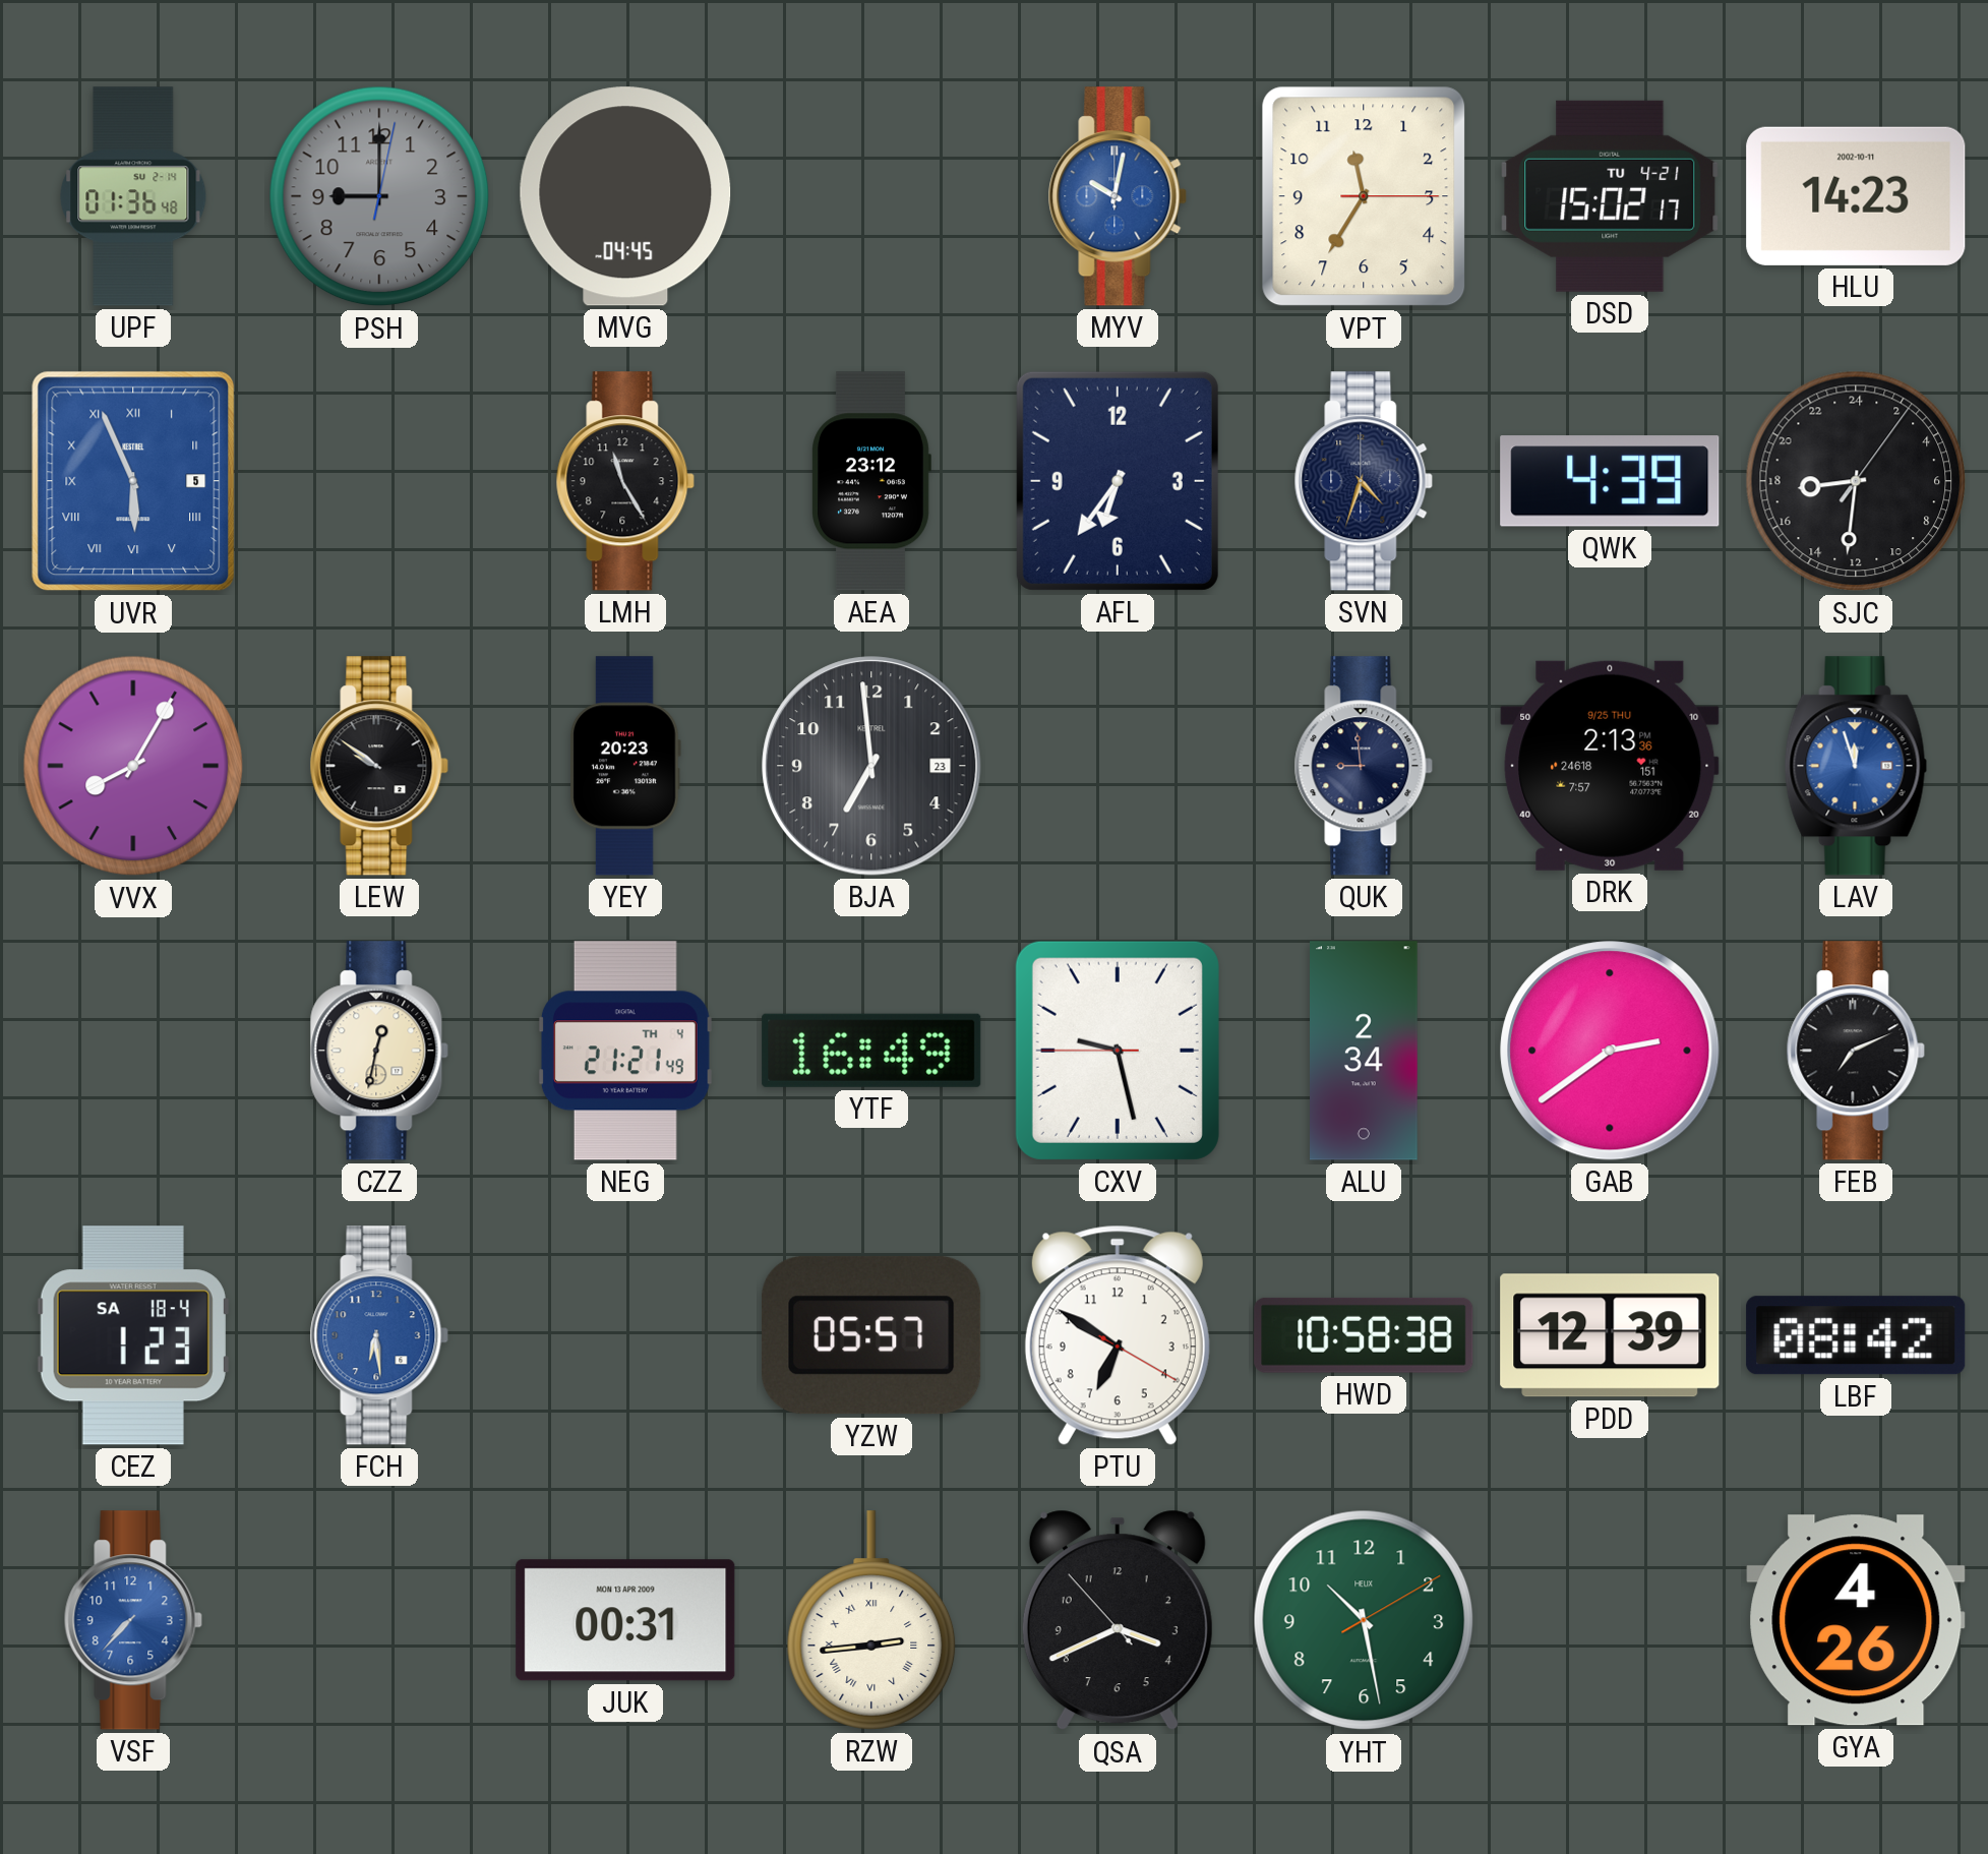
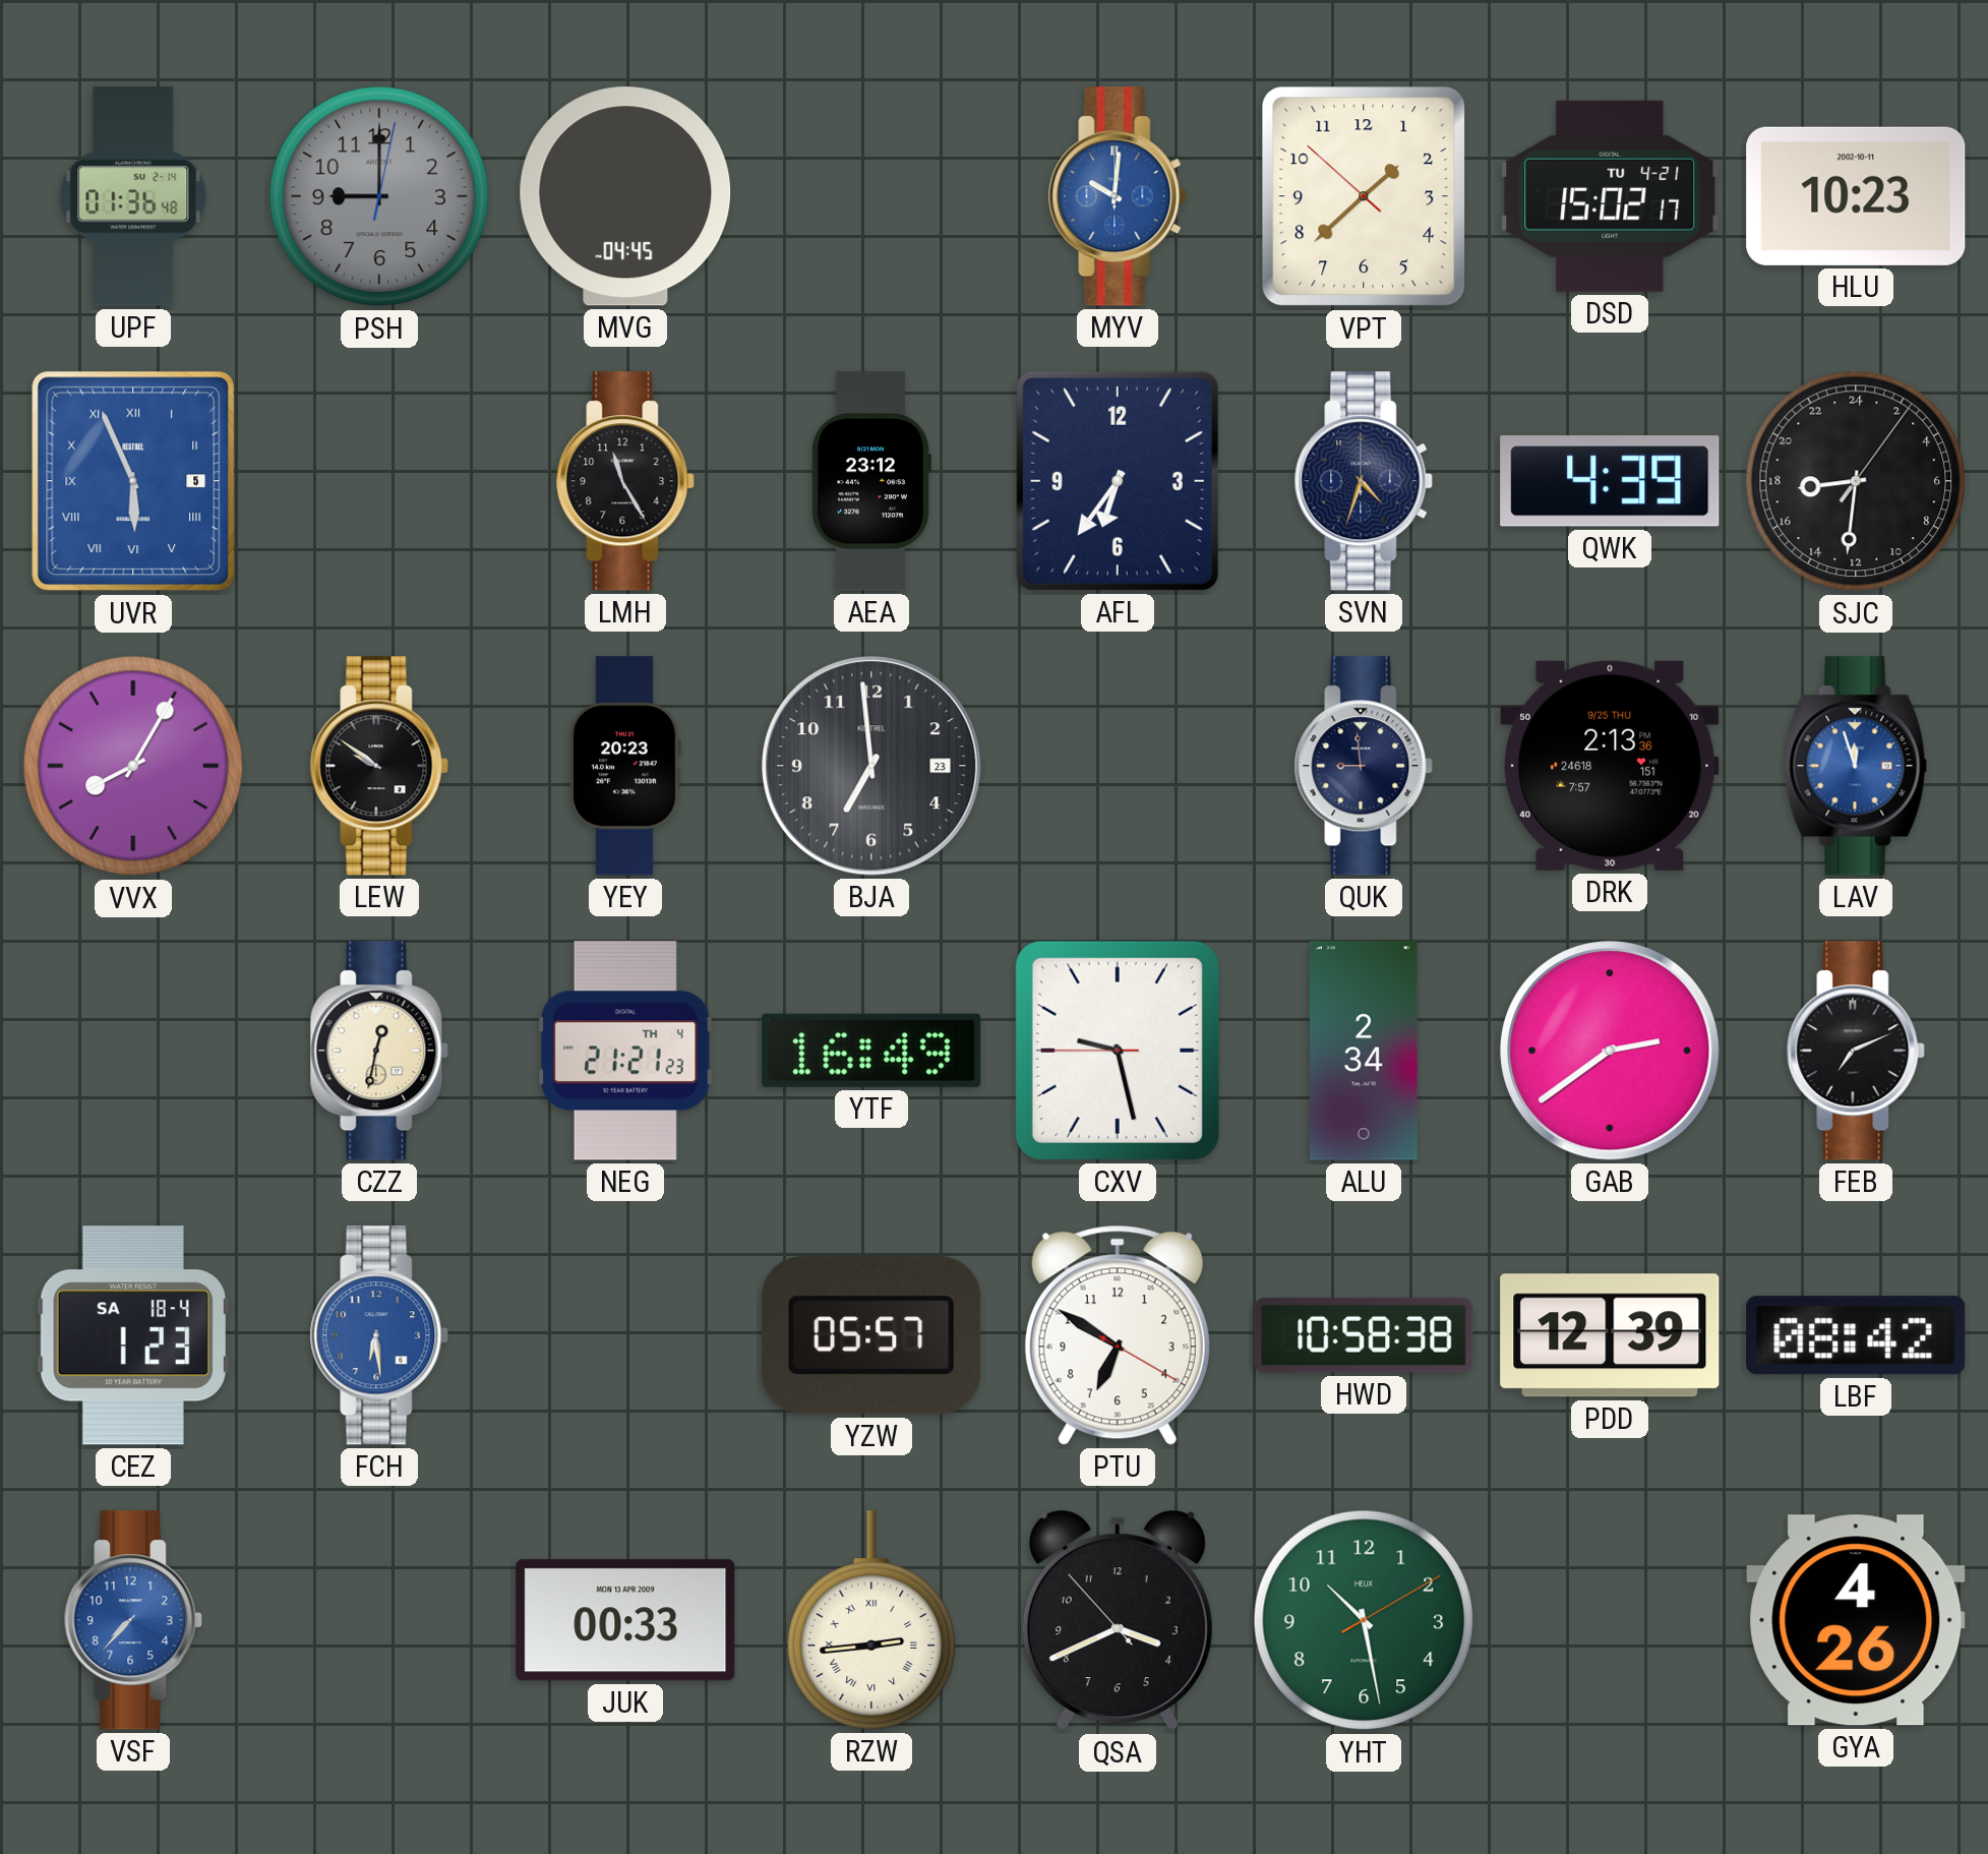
MYV: 10:02 -> 10:01
VPT: 11:35 -> 1:37
HLU: 14:23 -> 10:23
NEG: 21:21:49 -> 21:21:23
JUK: 00:31 -> 00:33
